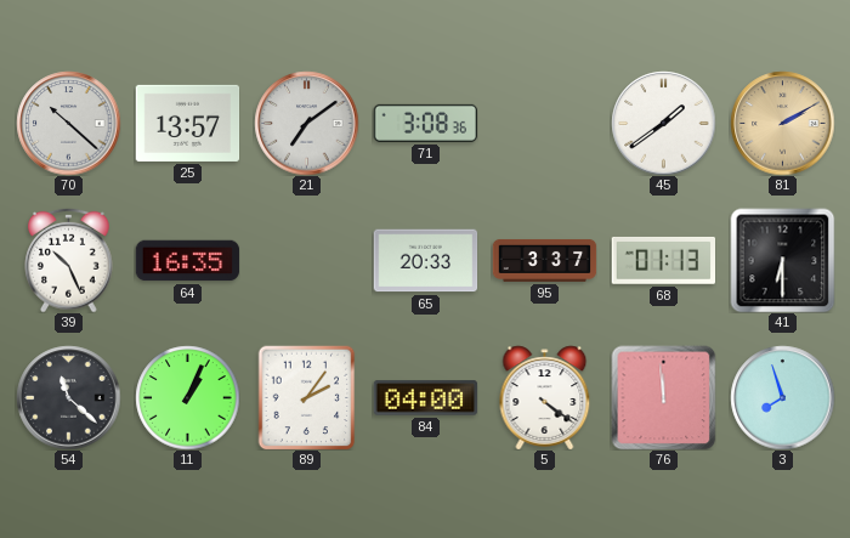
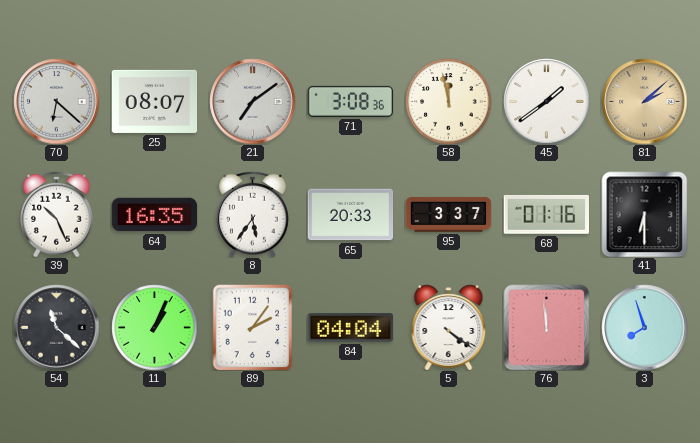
70: 10:22 -> 6:22
25: 13:57 -> 08:07
58: none -> 11:58
81: 2:10 -> 2:08
8: none -> 5:36
68: 01:13 -> 01:16
84: 04:00 -> 04:04
